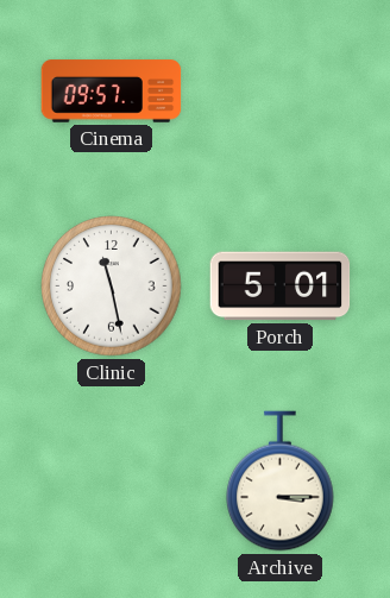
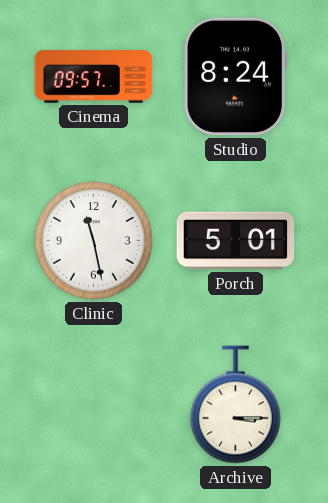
Studio: none -> 8:24
